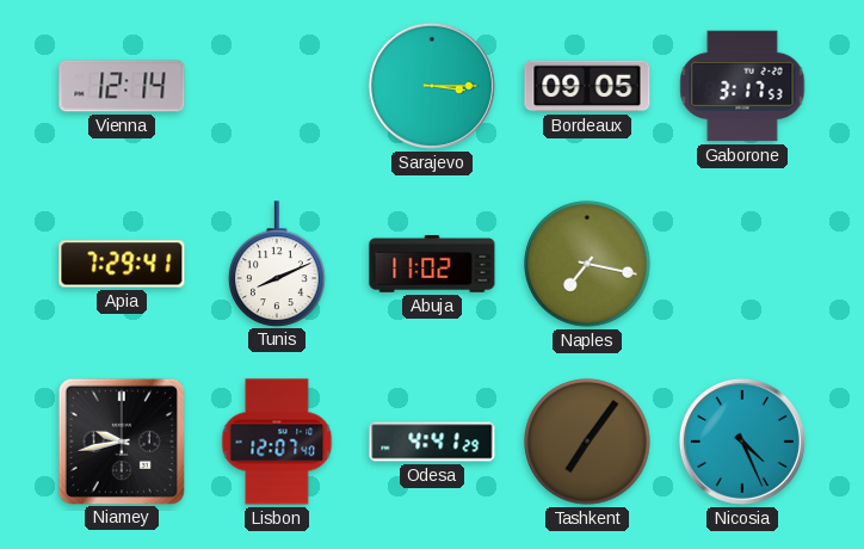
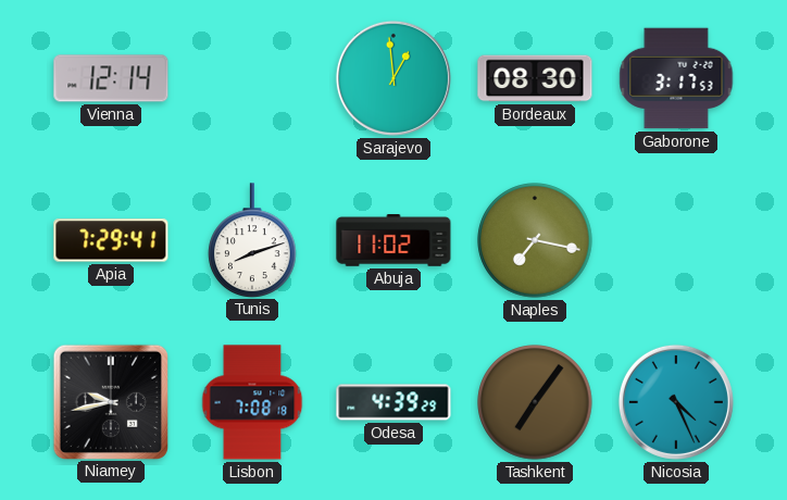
Sarajevo: 3:15 -> 12:59
Bordeaux: 09:05 -> 08:30
Tunis: 8:11 -> 8:12
Lisbon: 12:07 -> 7:08
Odesa: 4:41 -> 4:39
